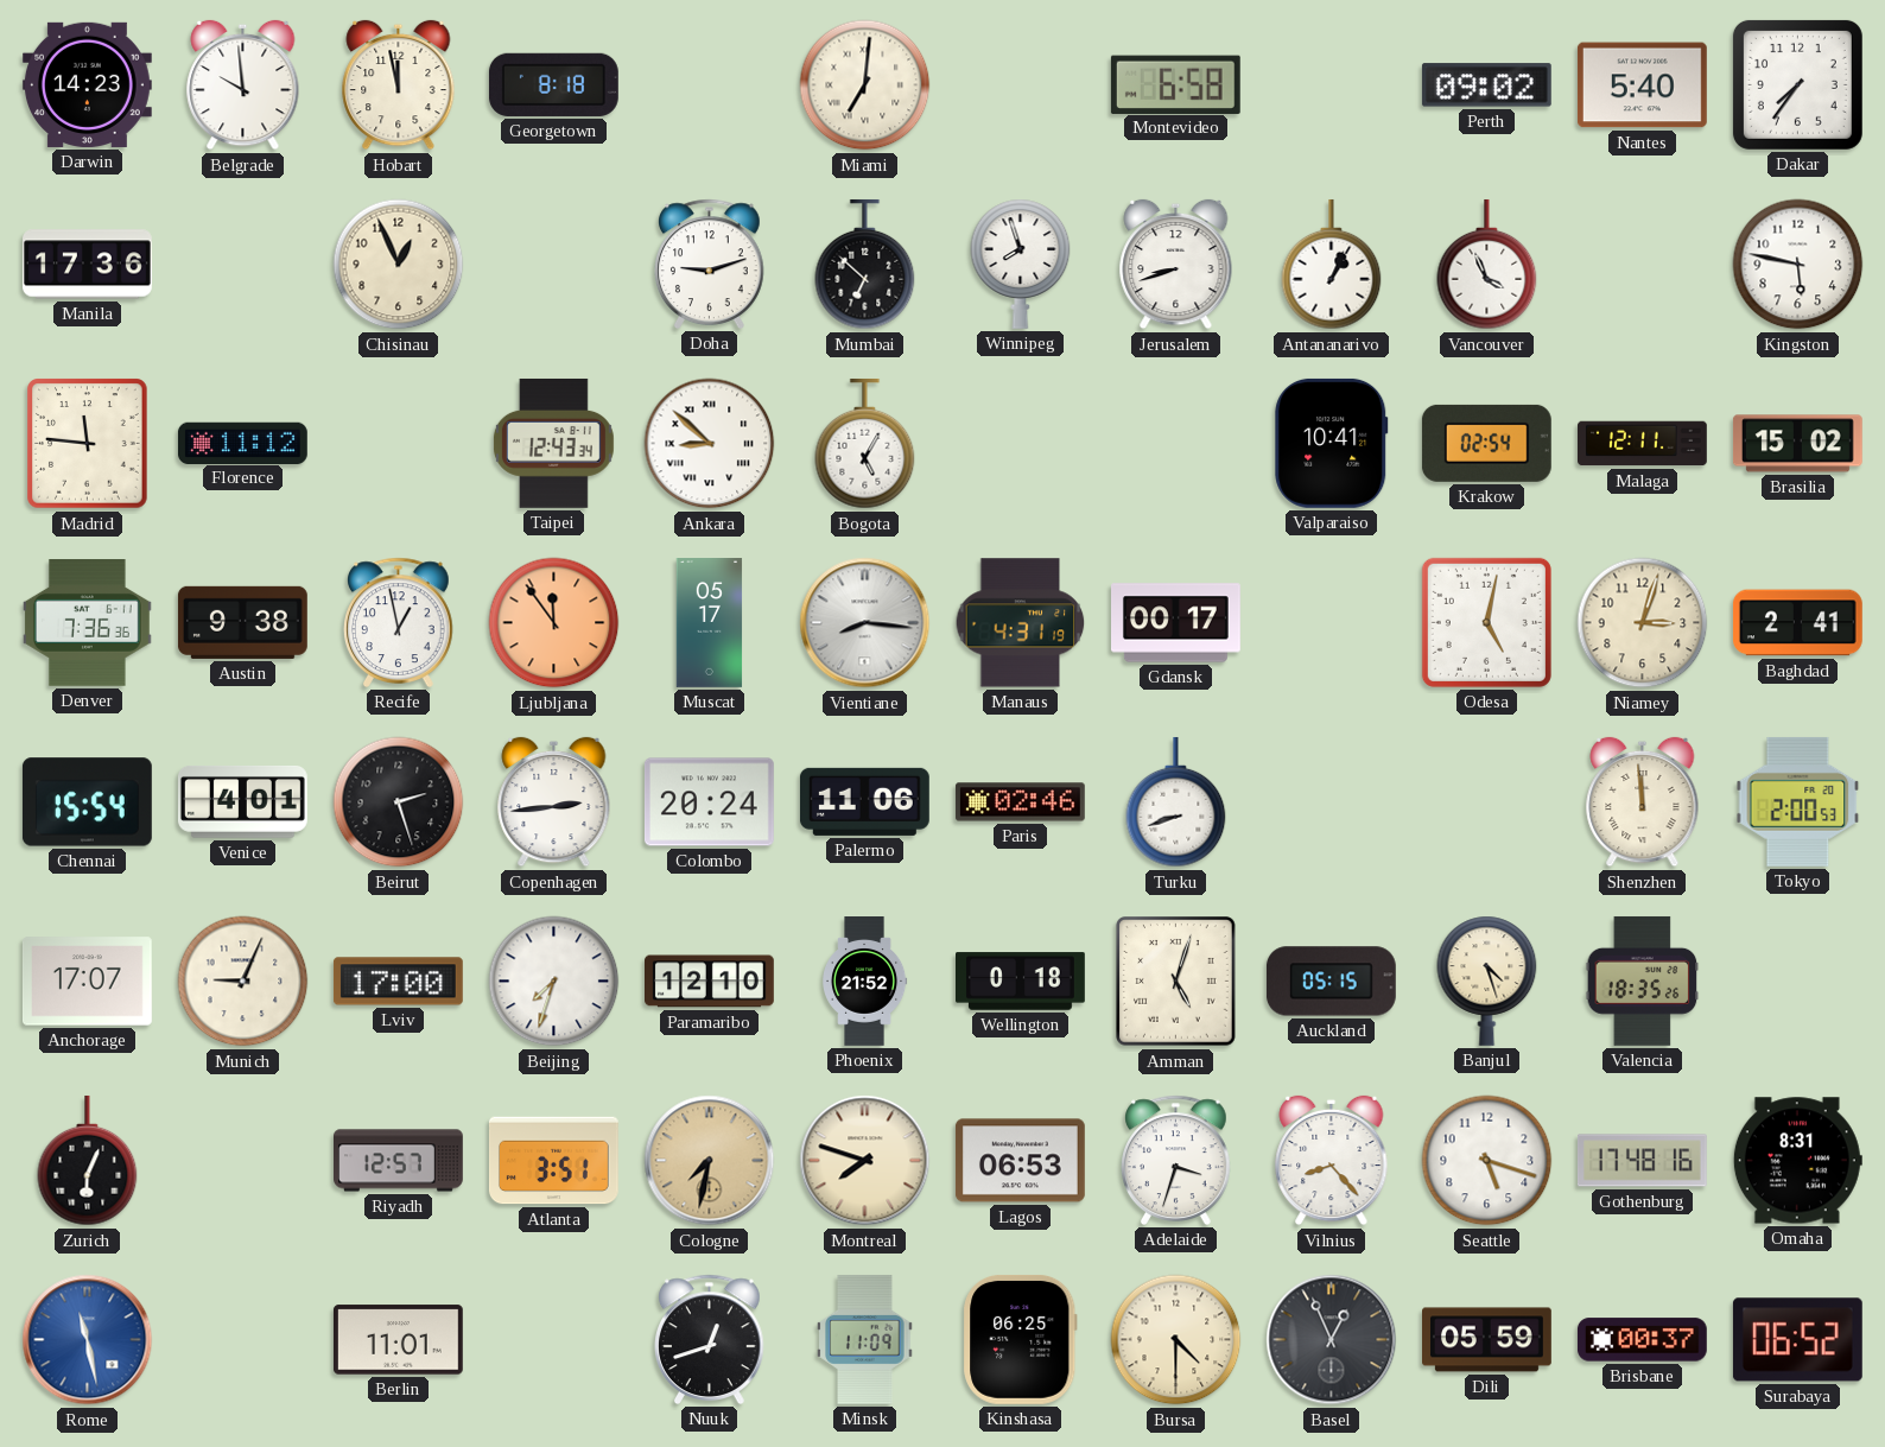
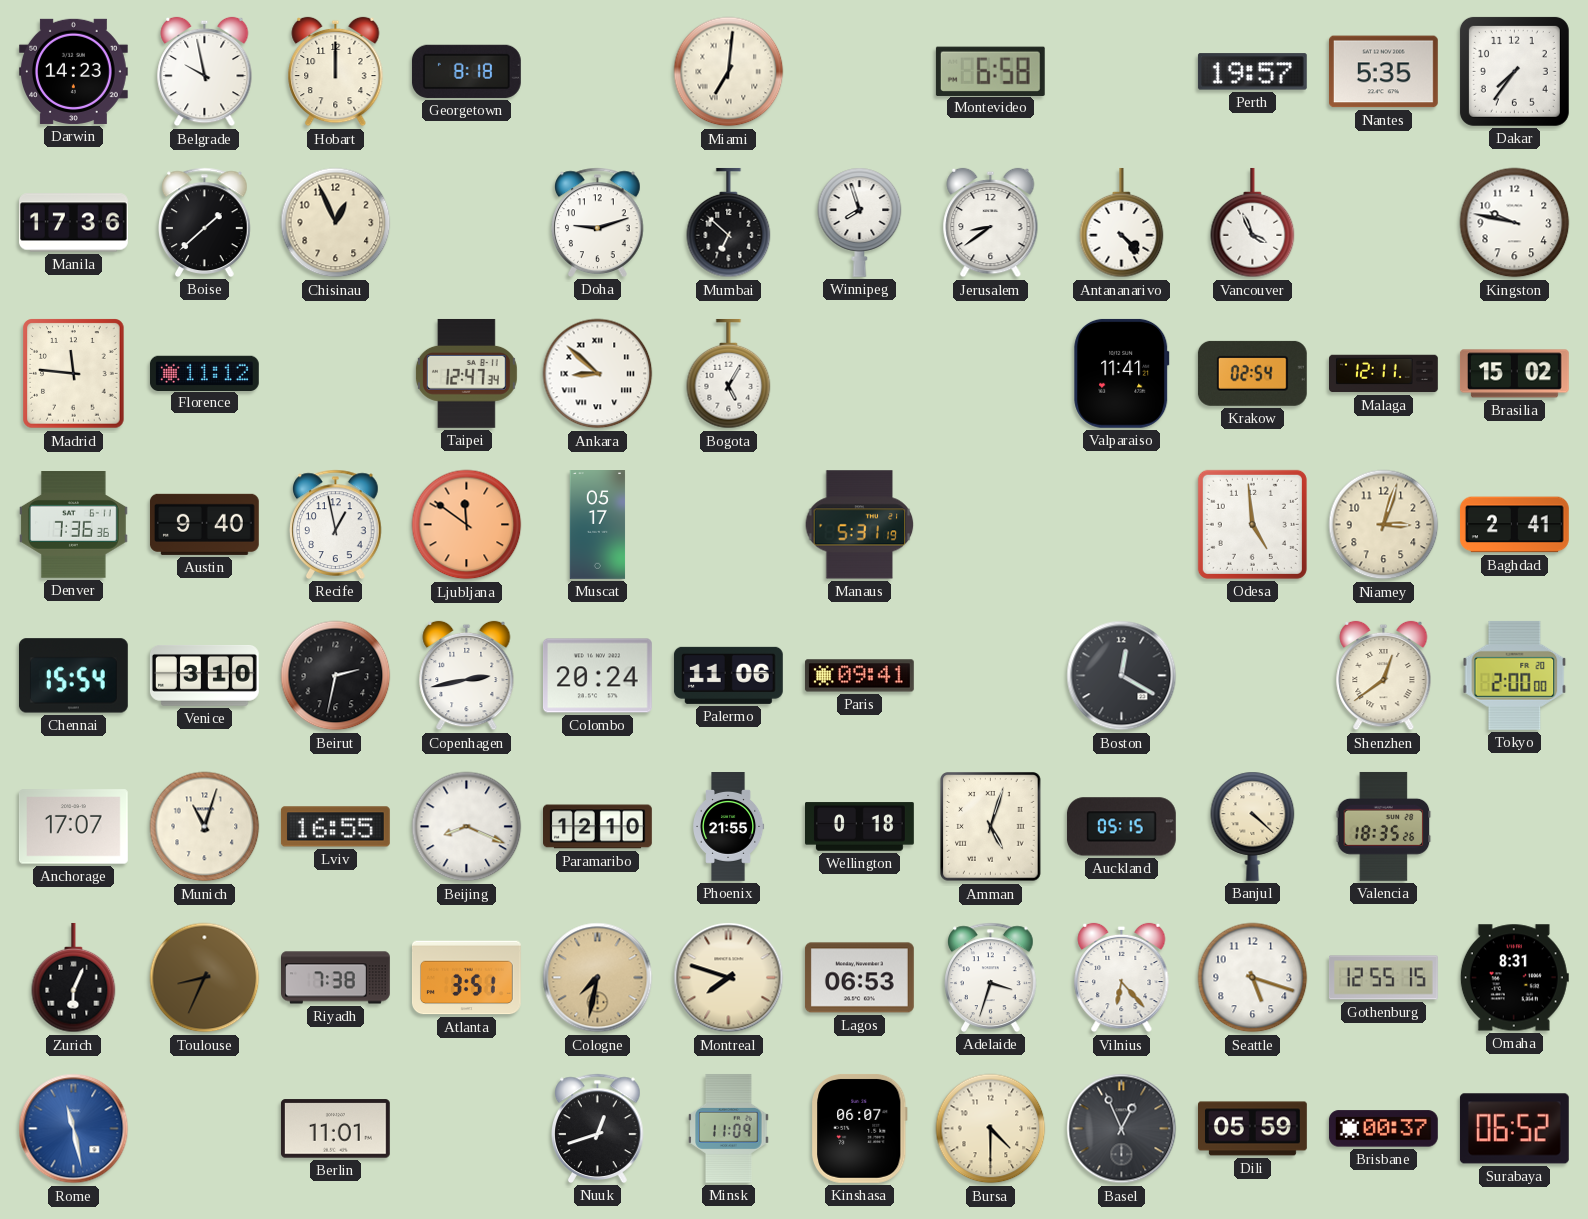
Belgrade: 9:59 -> 9:58
Hobart: 11:58 -> 12:00
Perth: 09:02 -> 19:57
Nantes: 5:40 -> 5:35
Boise: none -> 1:38
Jerusalem: 8:42 -> 8:39
Antananarivo: 1:04 -> 4:23
Kingston: 5:47 -> 9:47
Taipei: 12:43 -> 12:47
Valparaiso: 10:41 -> 11:41
Austin: 9:38 -> 9:40
Ljubljana: 11:54 -> 11:51
Vientiane: 8:16 -> none
Manaus: 4:31 -> 5:31
Gdansk: 00:17 -> none
Odesa: 5:02 -> 4:59
Venice: 4:01 -> 3:10
Beirut: 2:27 -> 2:32
Copenhagen: 2:44 -> 2:43
Paris: 02:46 -> 09:41
Turku: 8:42 -> none
Boston: none -> 12:20
Shenzhen: 11:59 -> 12:39
Tokyo: 2:00:53 -> 2:00:00
Munich: 9:04 -> 11:03
Lviv: 17:00 -> 16:55
Beijing: 7:33 -> 8:19
Phoenix: 21:52 -> 21:55
Banjul: 4:27 -> 4:22
Toulouse: none -> 8:34
Riyadh: 12:57 -> 7:38
Vilnius: 8:23 -> 6:23
Gothenburg: 17:48 -> 12:55
Kinshasa: 06:25 -> 06:07
